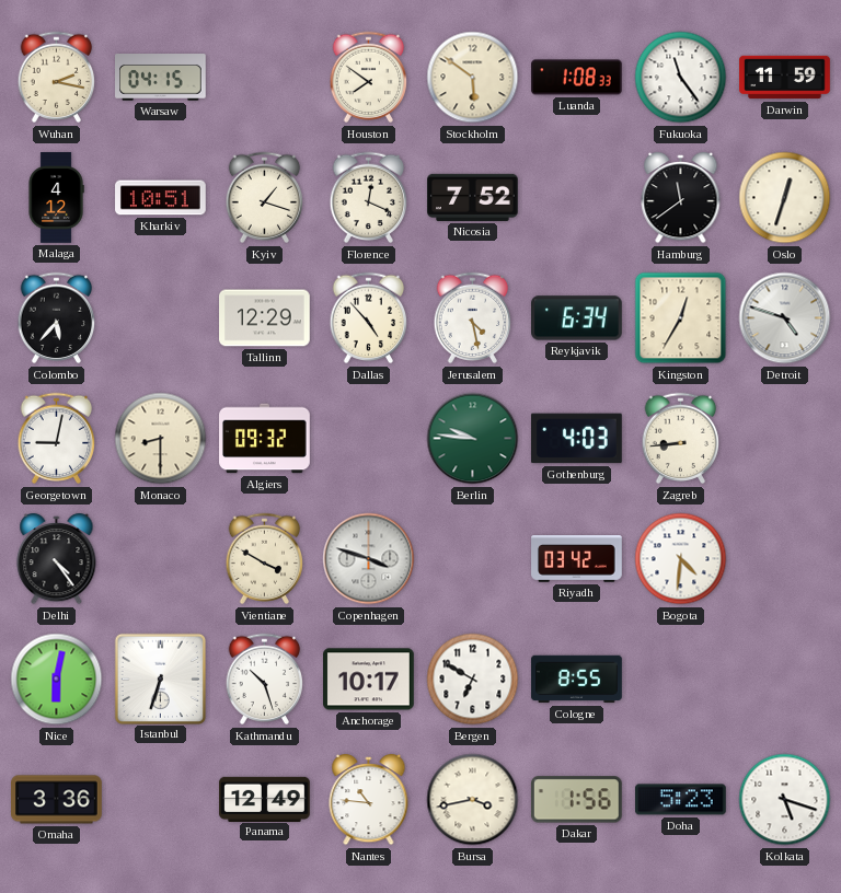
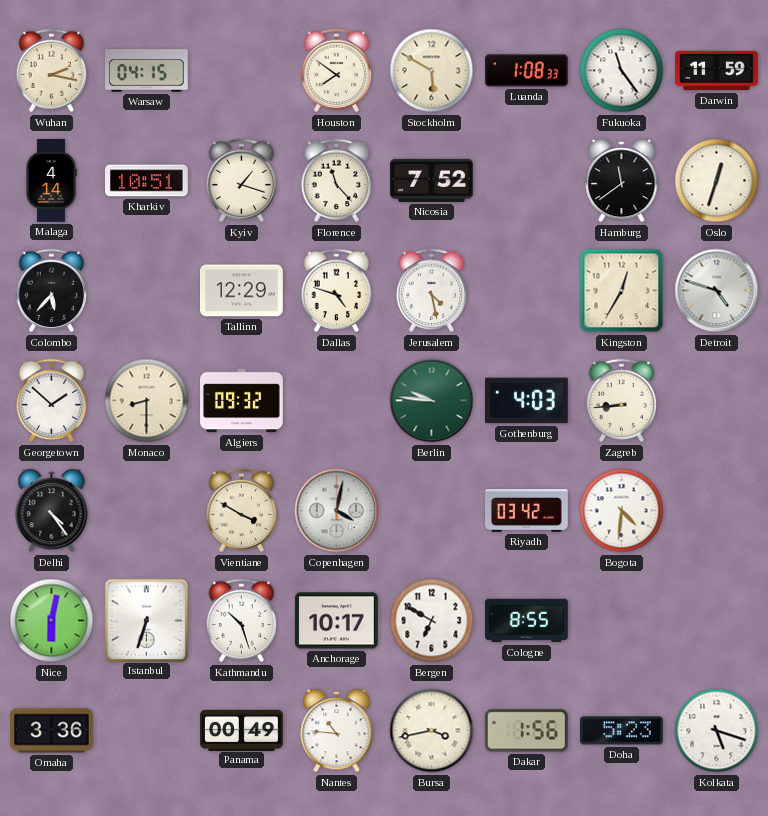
Stockholm: 5:51 -> 5:50
Malaga: 4:12 -> 4:14
Florence: 12:19 -> 11:23
Dallas: 4:53 -> 4:48
Reykjavik: 6:34 -> none
Georgetown: 9:02 -> 1:52
Copenhagen: 3:48 -> 4:02
Panama: 12:49 -> 00:49
